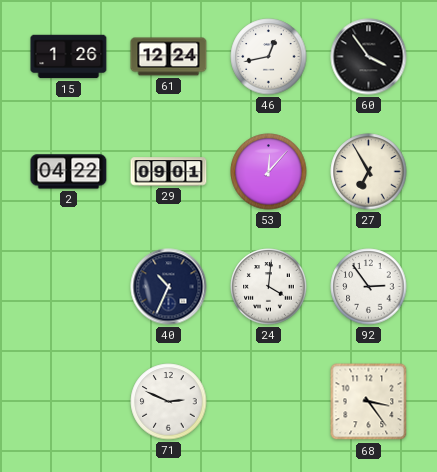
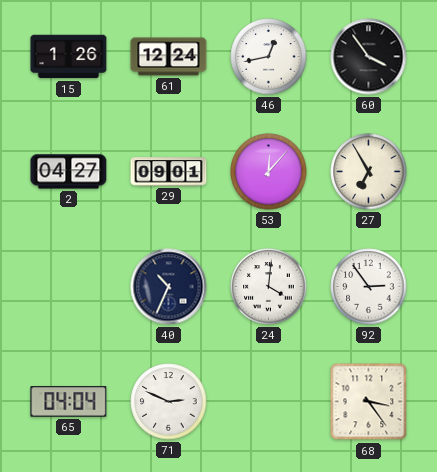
2: 04:22 -> 04:27
65: none -> 04:04
